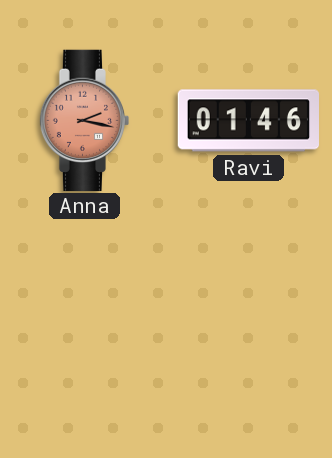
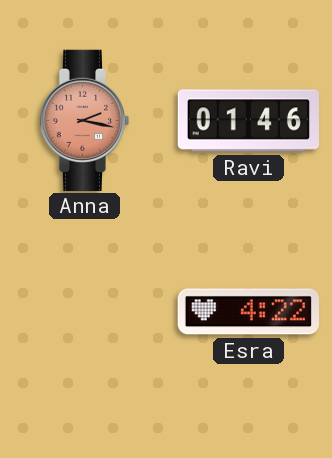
Esra: none -> 4:22
